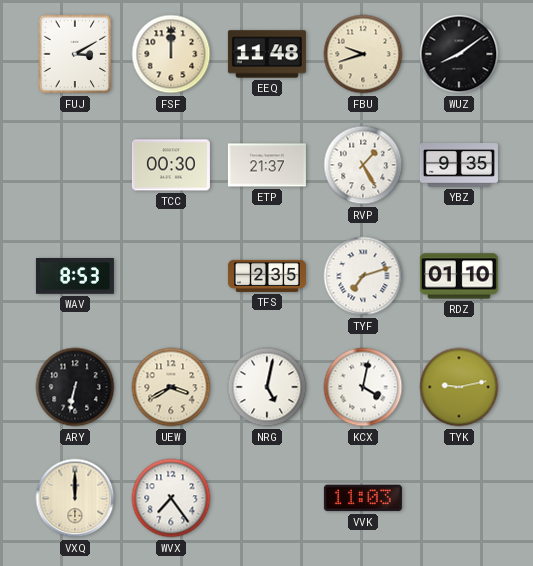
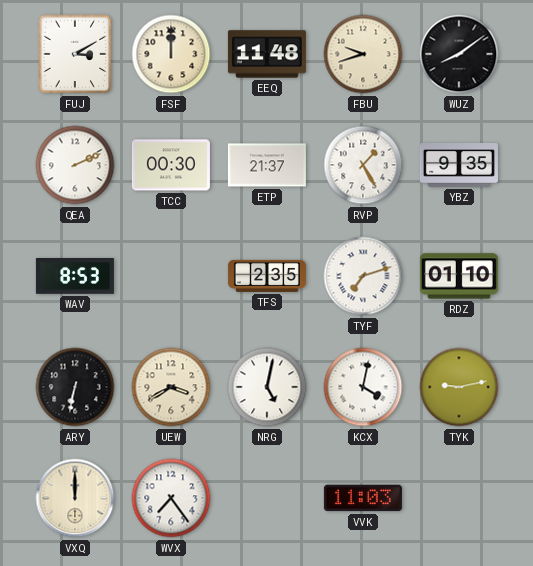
QEA: none -> 2:11
